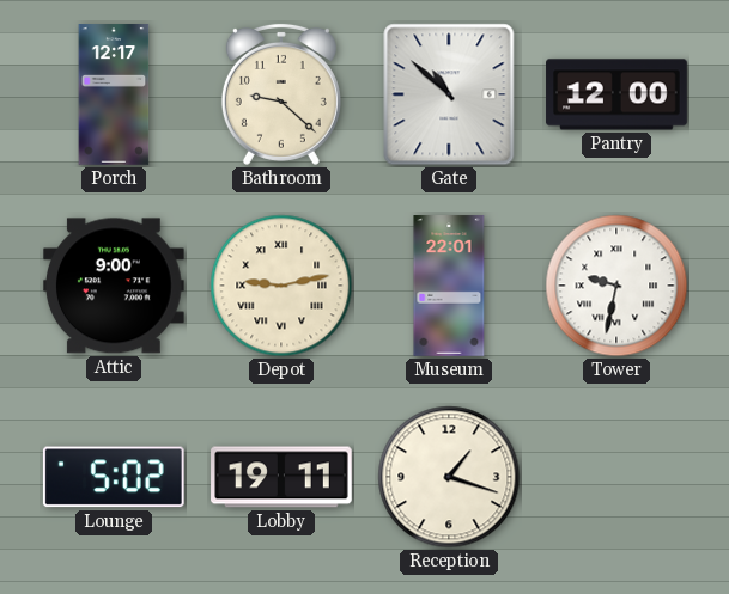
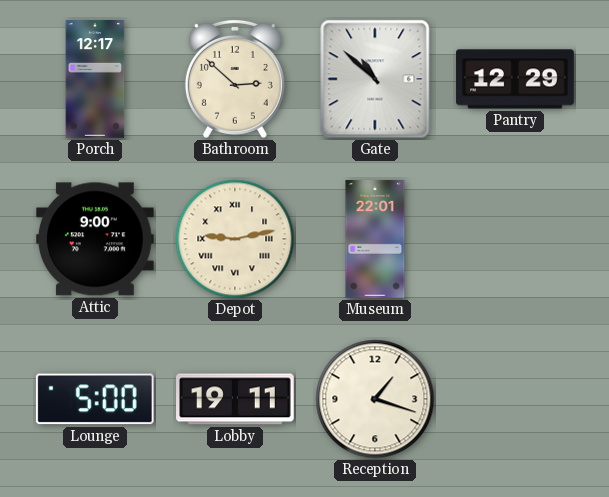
Bathroom: 9:22 -> 2:52
Pantry: 12:00 -> 12:29
Tower: 9:32 -> none
Lounge: 5:02 -> 5:00
